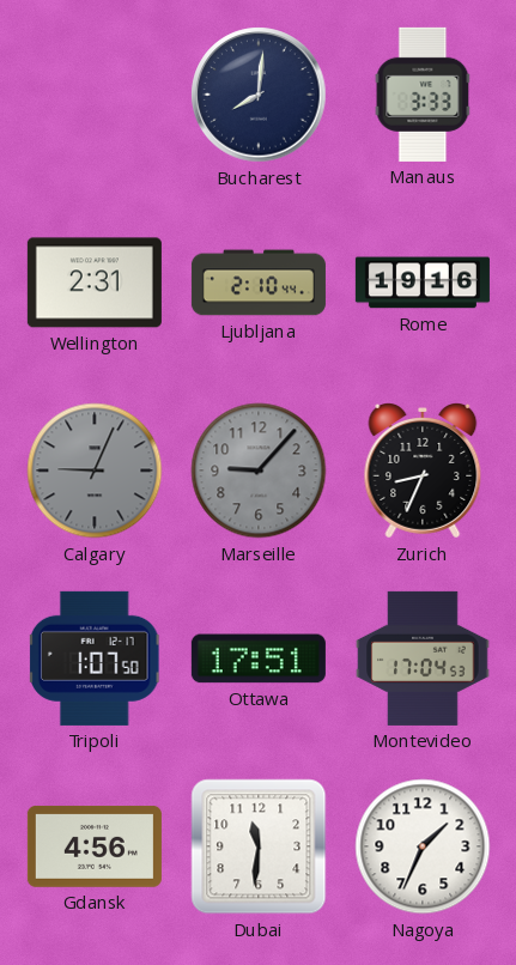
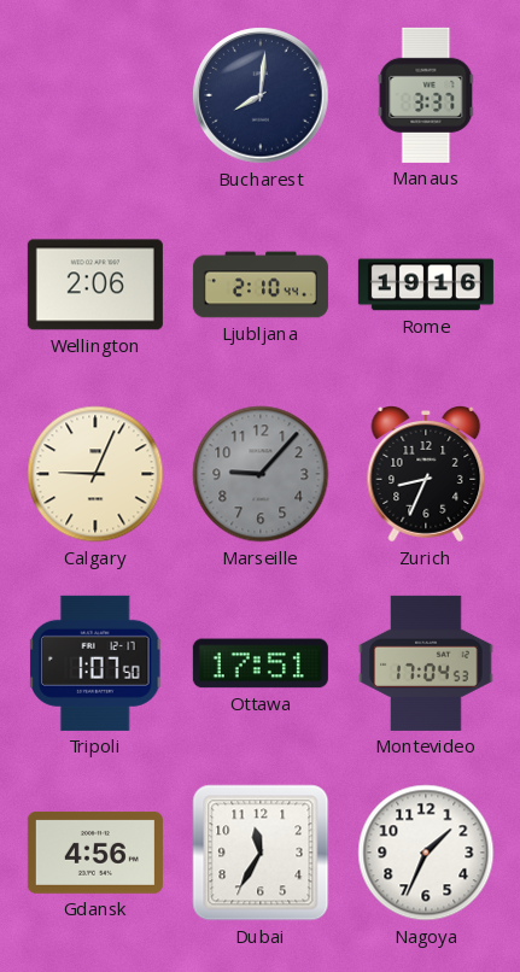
Manaus: 3:33 -> 3:37
Wellington: 2:31 -> 2:06
Calgary dial: grey -> cream
Dubai: 11:31 -> 11:35
